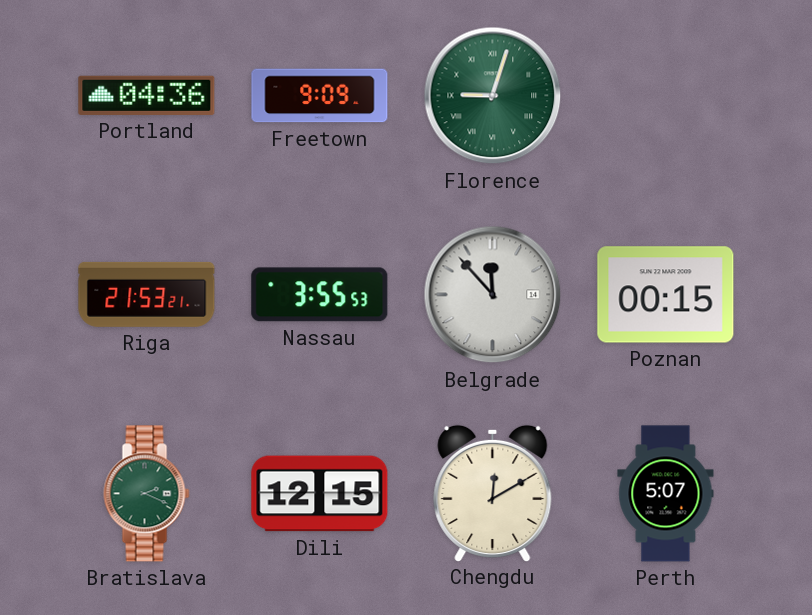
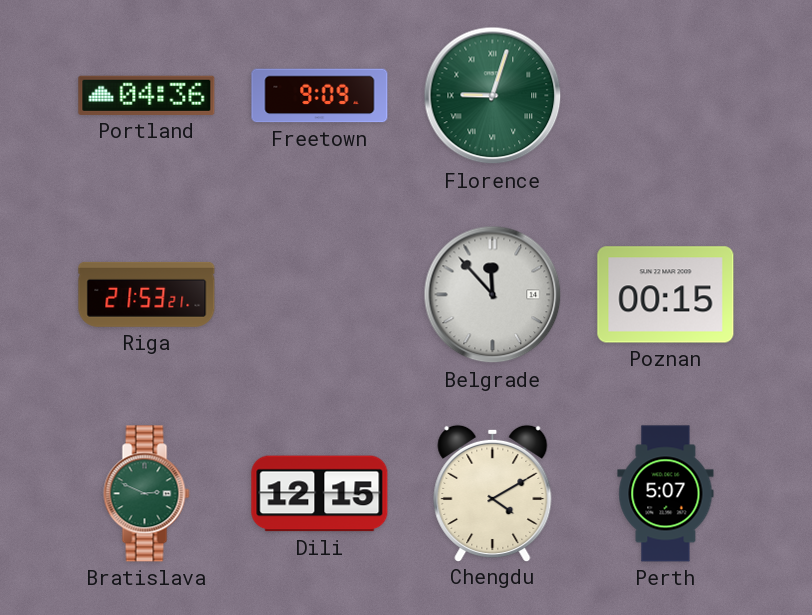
Nassau: 3:55 -> none
Bratislava: 2:19 -> 2:49
Chengdu: 12:10 -> 4:10
